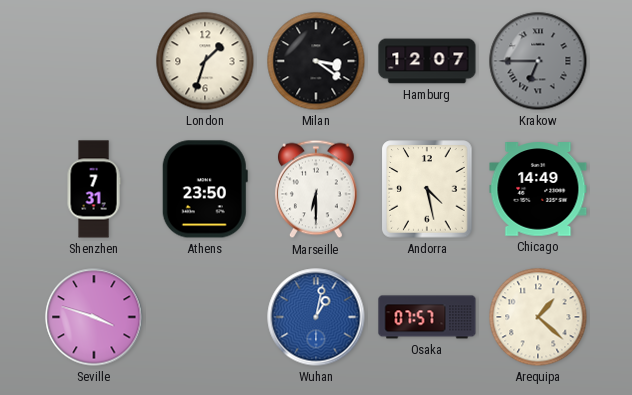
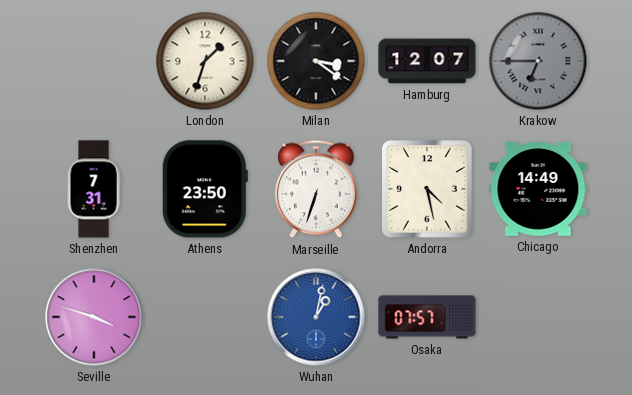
Marseille: 6:30 -> 6:33
Arequipa: 1:22 -> none
